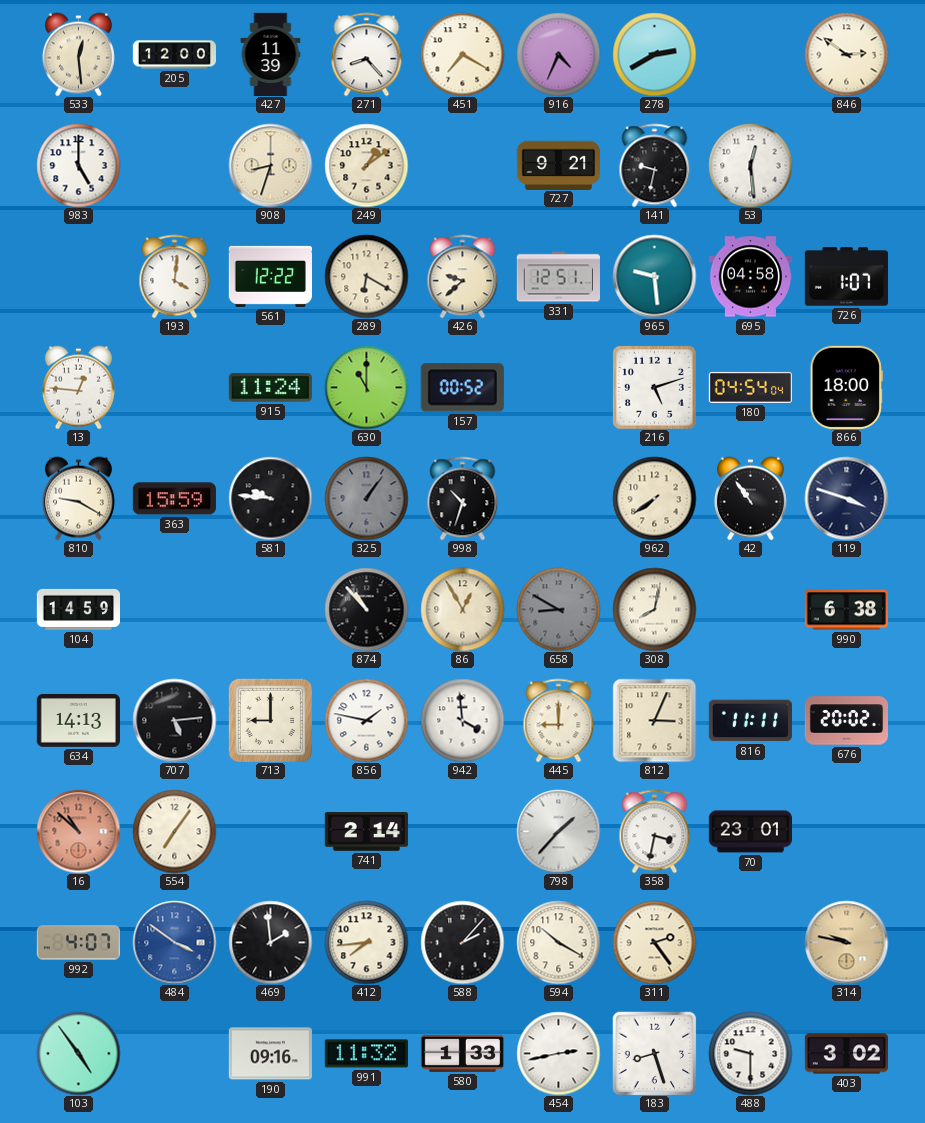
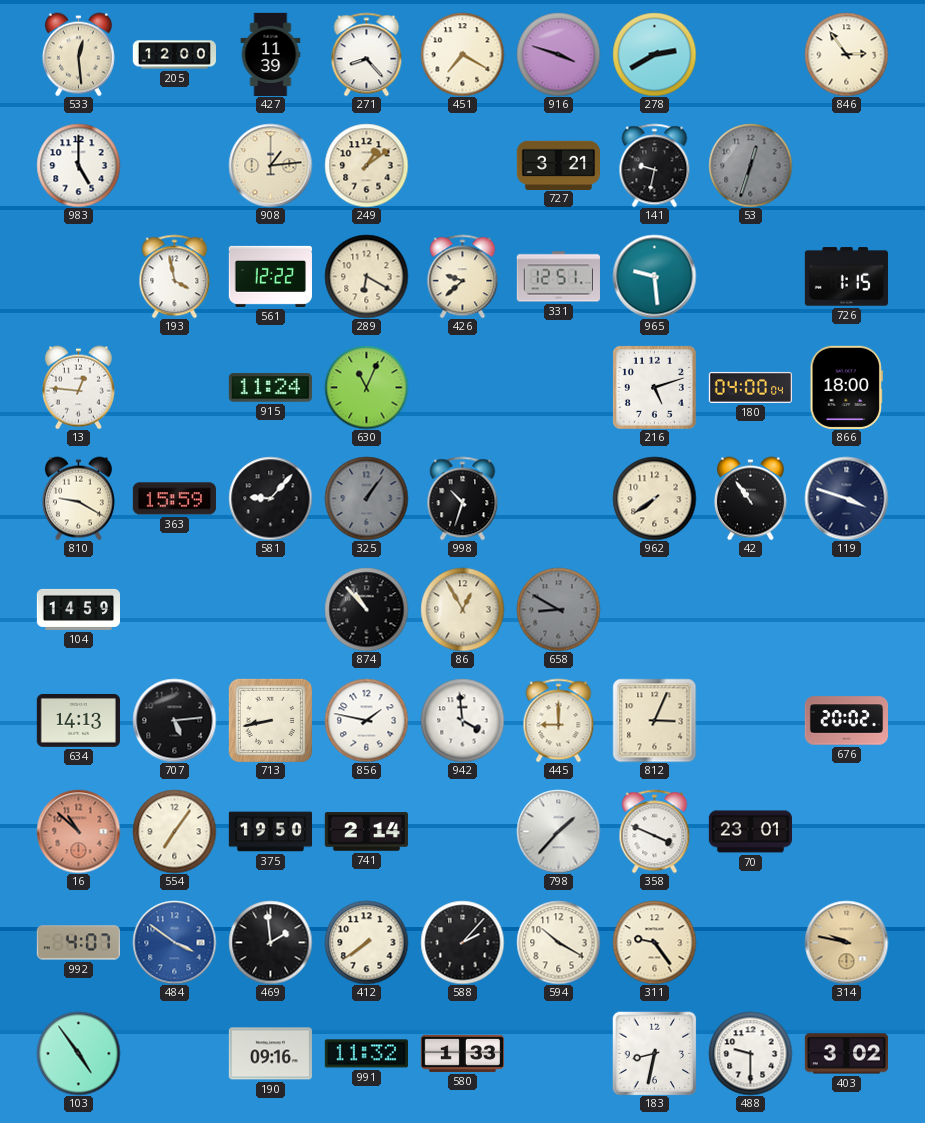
916: 4:34 -> 3:48
846: 2:51 -> 2:54
908: 8:33 -> 1:14
727: 9:21 -> 3:21
53: 12:29 -> 12:33
53 dial: white -> grey
193: 4:01 -> 3:58
695: 04:58 -> none
726: 1:07 -> 1:15
630: 11:00 -> 11:04
157: 00:52 -> none
180: 04:54 -> 04:00
581: 9:46 -> 9:07
308: 8:02 -> none
990: 6:38 -> none
713: 9:00 -> 8:43
816: 11:11 -> none
375: none -> 19:50
358: 3:32 -> 3:49
412: 7:44 -> 7:39
311: 2:24 -> 9:24
454: 2:43 -> none
183: 8:27 -> 8:32
